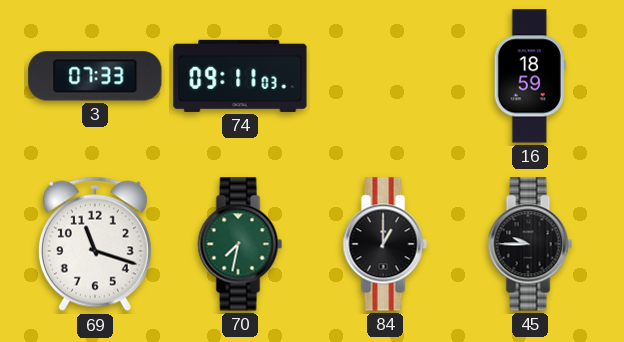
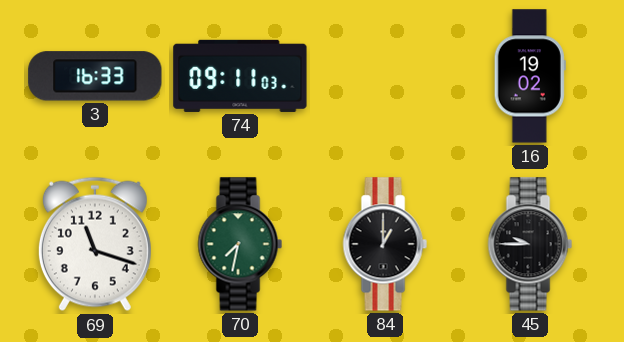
3: 07:33 -> 16:33
16: 18:59 -> 19:02
